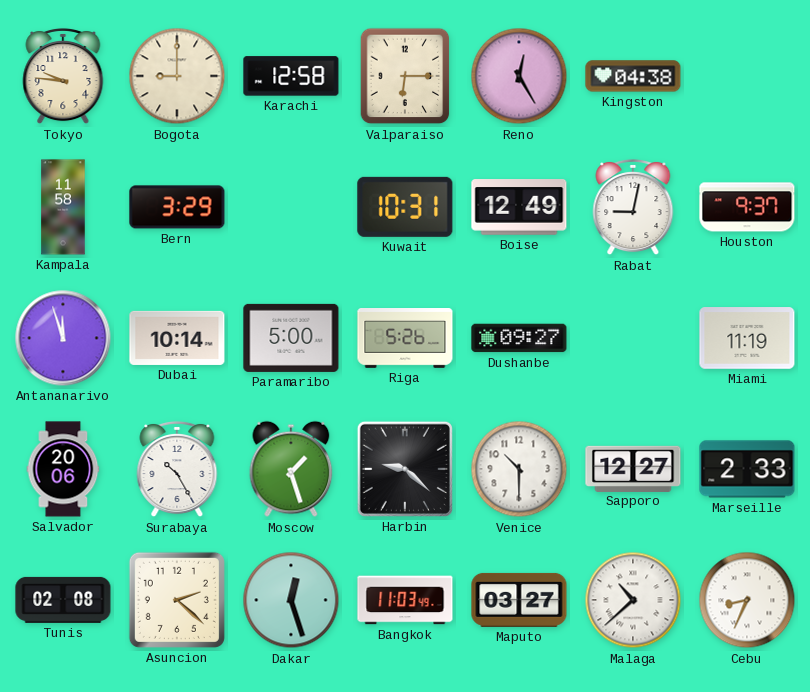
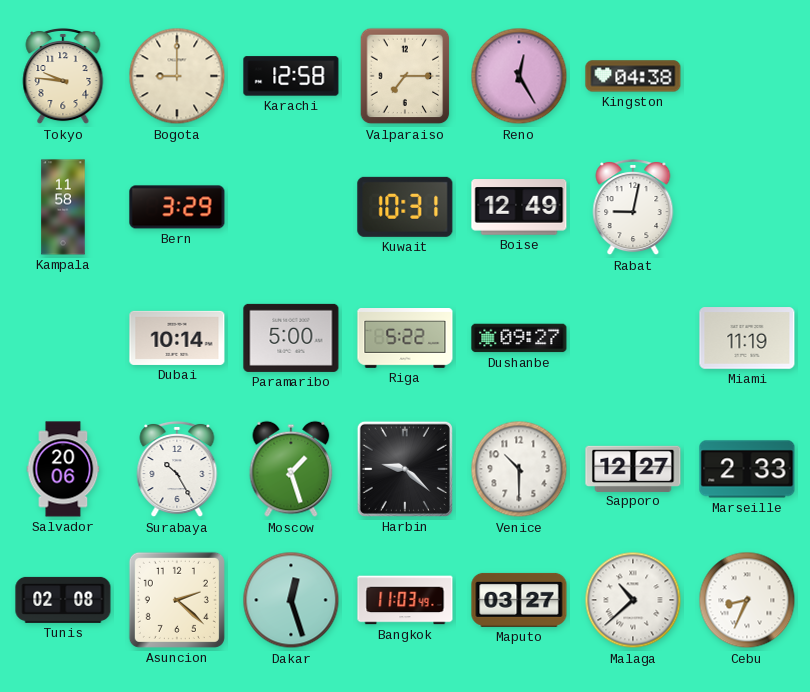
Valparaiso: 6:15 -> 7:15
Houston: 9:37 -> none
Antananarivo: 11:57 -> none
Riga: 5:26 -> 5:22
